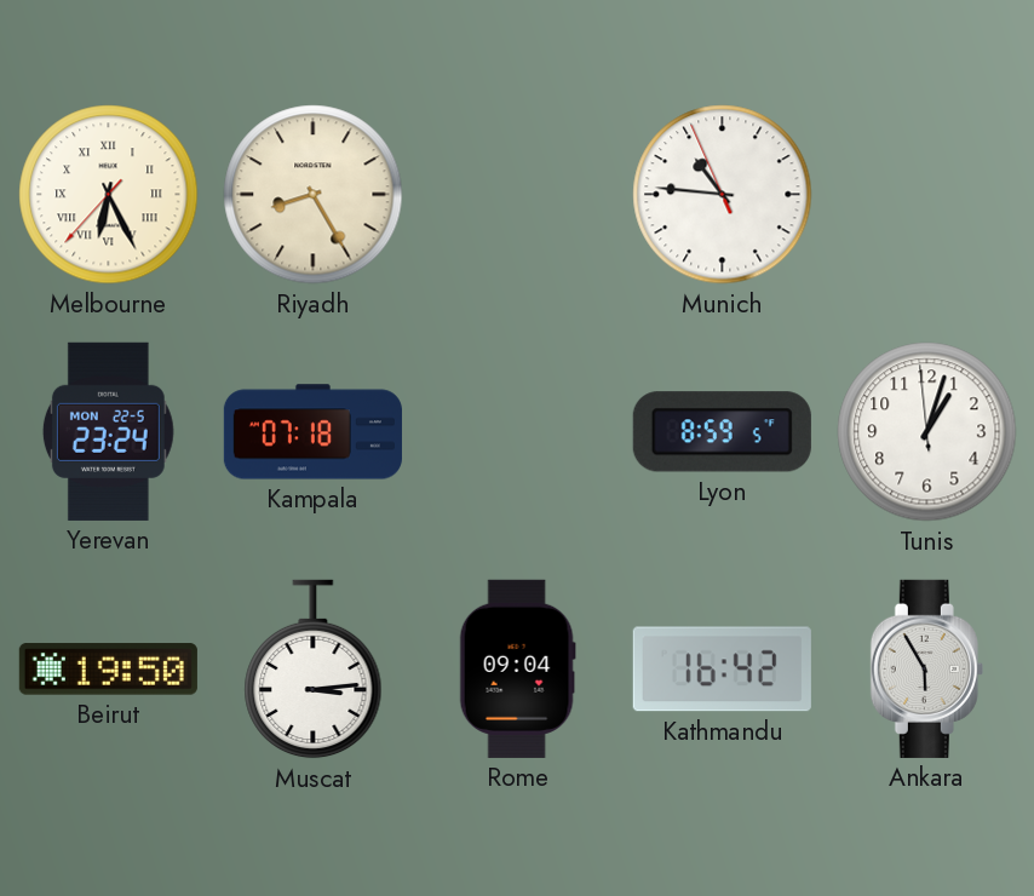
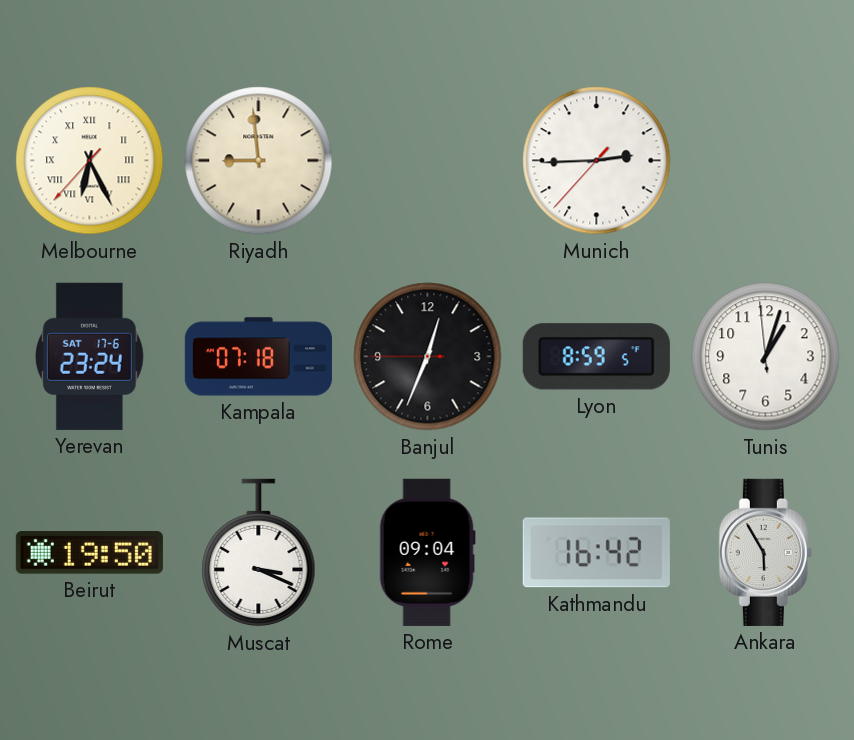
Riyadh: 8:25 -> 8:59
Munich: 10:45 -> 2:44
Yerevan date: MON 22-5 -> SAT 17-6
Banjul: none -> 12:33
Muscat: 3:14 -> 3:19
